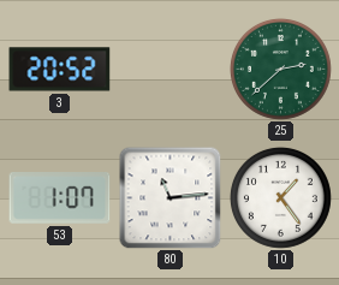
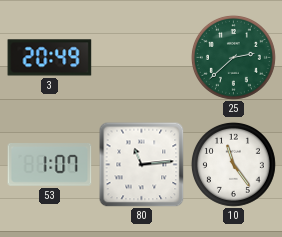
3: 20:52 -> 20:49
10: 1:24 -> 11:24
